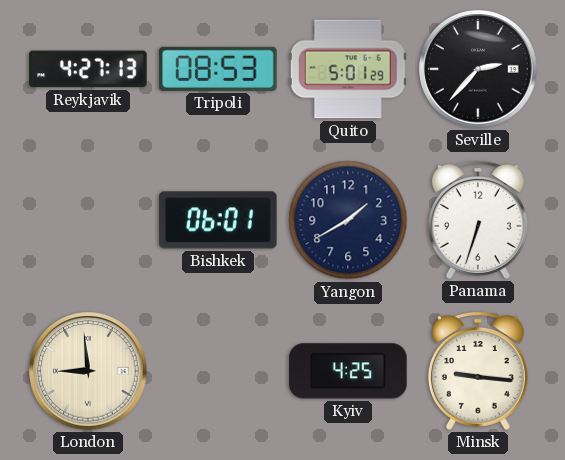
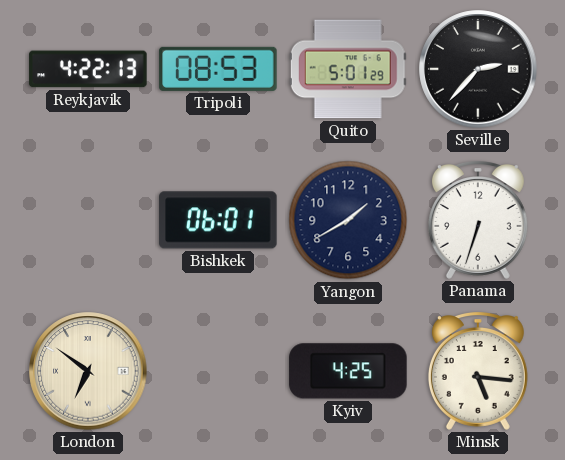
Reykjavik: 4:27 -> 4:22
London: 8:59 -> 6:51
Minsk: 9:16 -> 5:16
